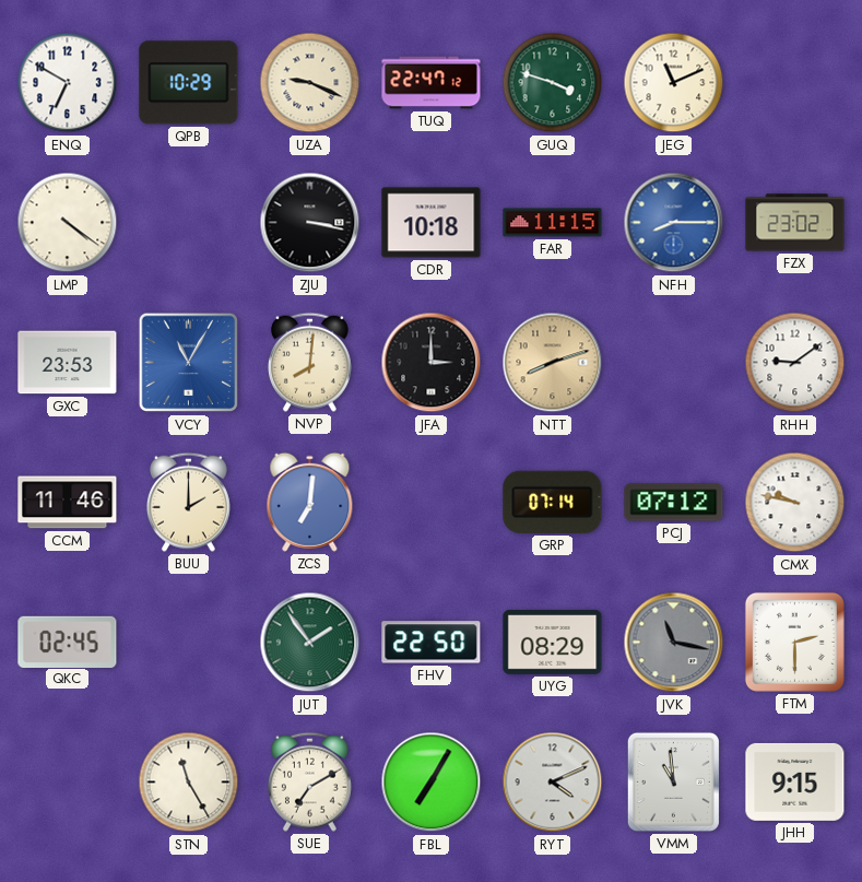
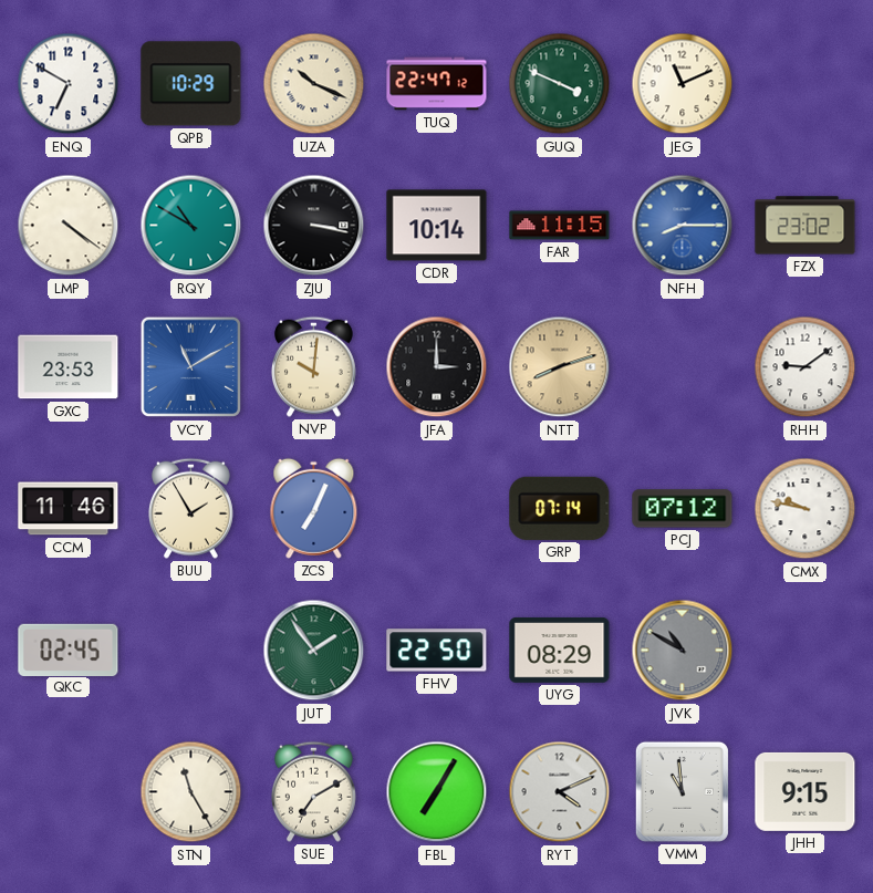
UZA: 9:19 -> 10:19
GUQ: 3:48 -> 3:49
RQY: none -> 10:50
CDR: 10:18 -> 10:14
VCY: 11:05 -> 11:10
NVP: 8:01 -> 10:01
BUU: 2:00 -> 1:55
ZCS: 7:01 -> 7:04
JVK: 11:17 -> 10:50
FTM: 2:30 -> none
